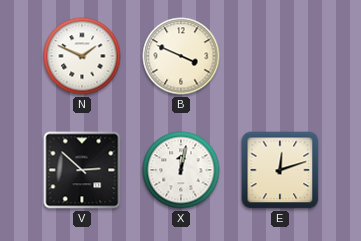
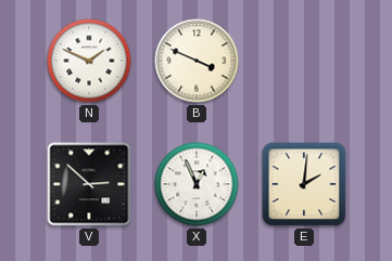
X: 12:02 -> 12:56
E: 12:12 -> 2:01
